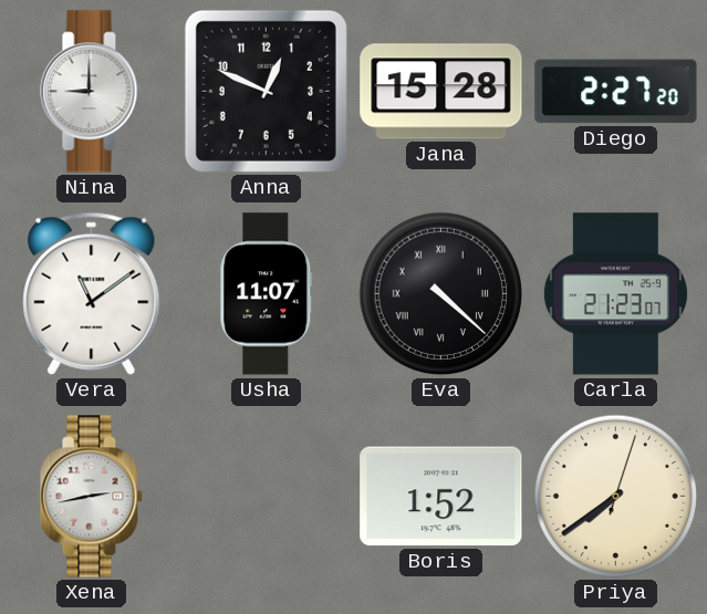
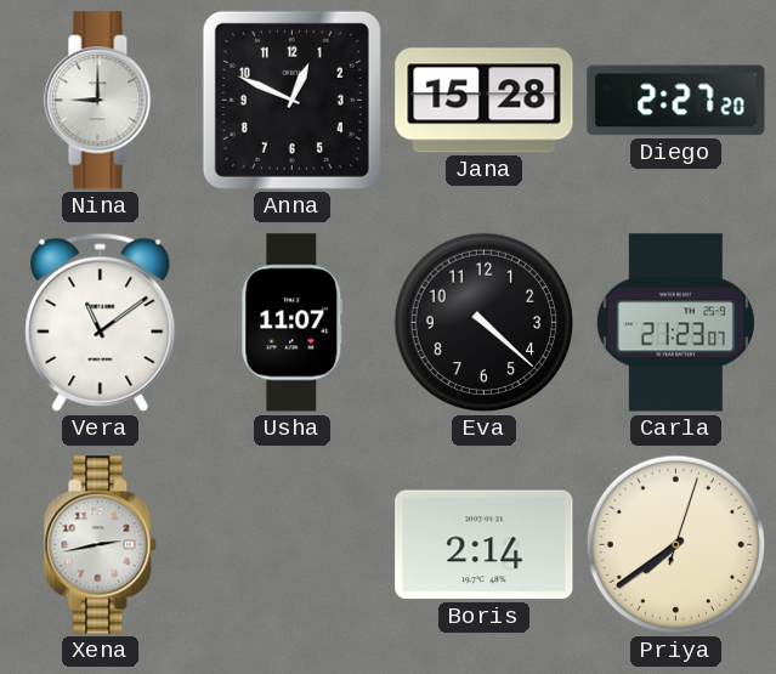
Eva numerals: Roman -> Arabic
Boris: 1:52 -> 2:14
